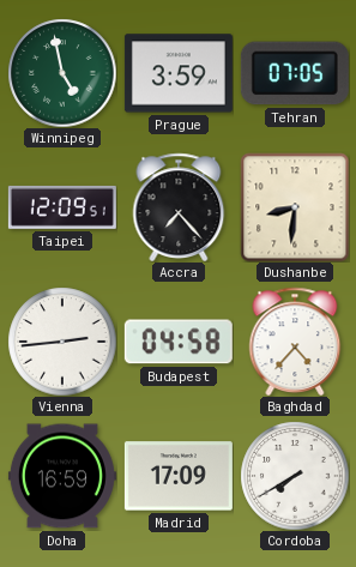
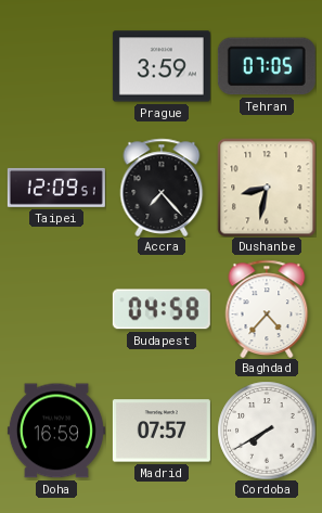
Winnipeg: 4:58 -> none
Dushanbe: 8:31 -> 8:32
Vienna: 2:44 -> none
Madrid: 17:09 -> 07:57
